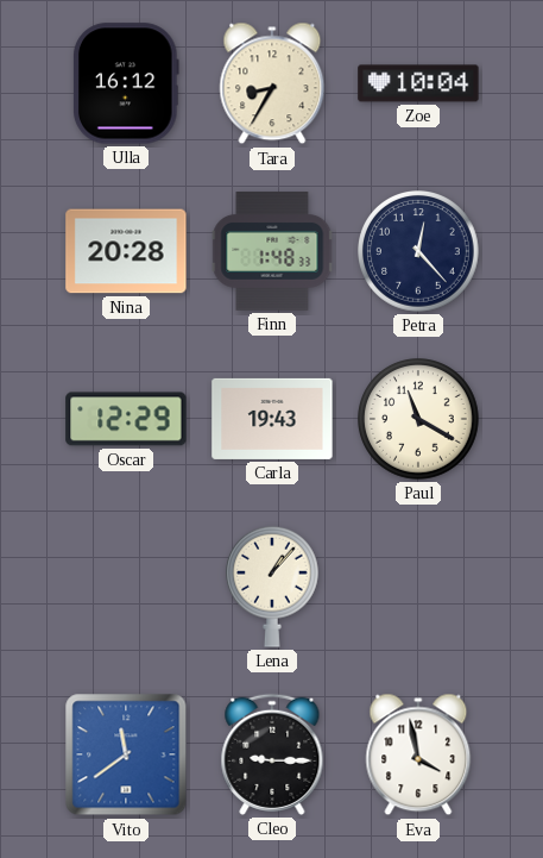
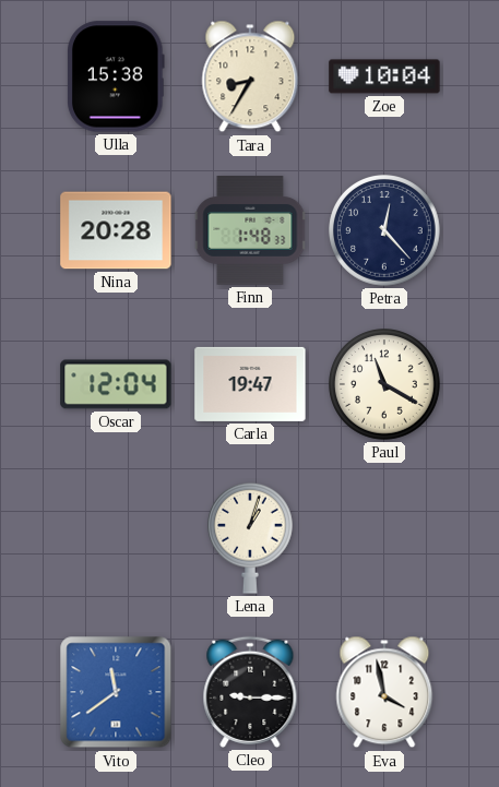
Ulla: 16:12 -> 15:38
Oscar: 12:29 -> 12:04
Carla: 19:43 -> 19:47
Lena: 1:07 -> 1:03
